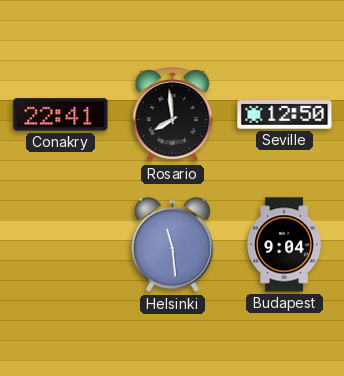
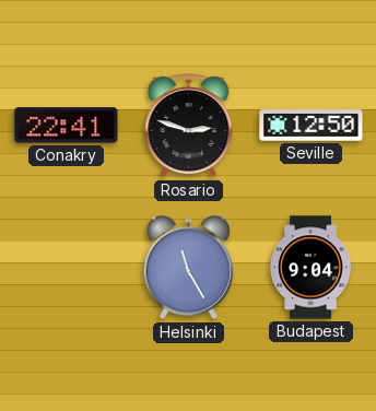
Rosario: 7:59 -> 2:48
Helsinki: 11:29 -> 11:25
